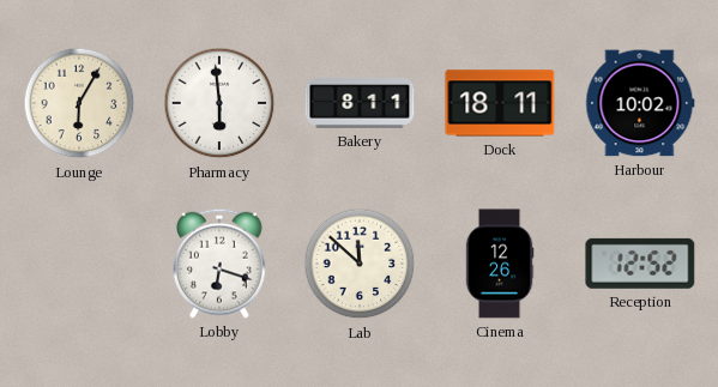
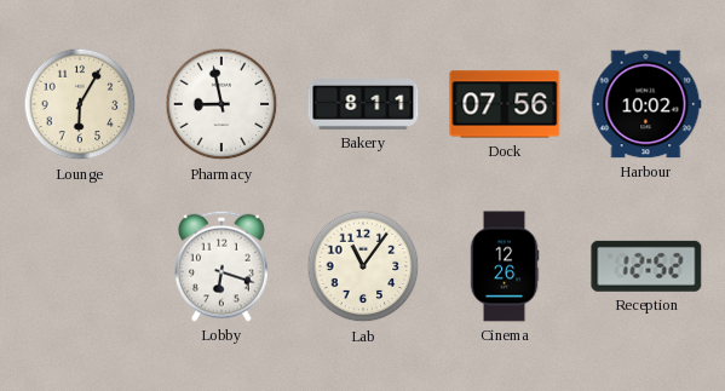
Pharmacy: 5:59 -> 8:58
Dock: 18:11 -> 07:56
Lab: 11:52 -> 11:06
